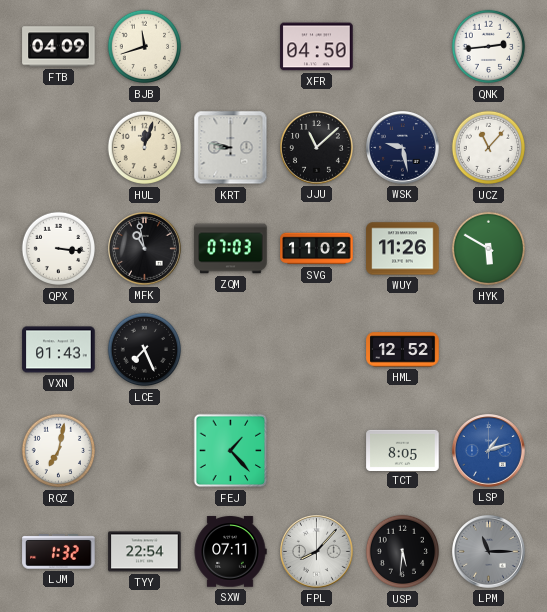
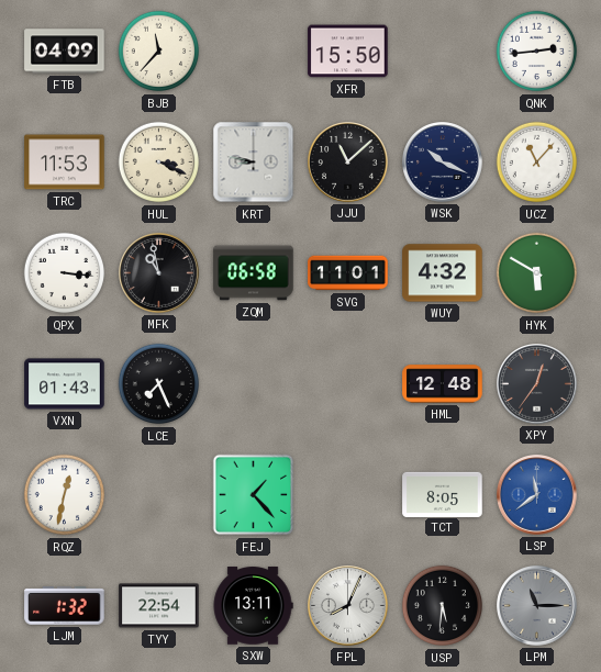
BJB: 11:42 -> 11:37
XFR: 04:50 -> 15:50
TRC: none -> 11:53
HUL: 12:03 -> 3:19
WSK: 9:28 -> 10:19
ZQM: 07:03 -> 06:58
SVG: 11:02 -> 11:01
WUY: 11:26 -> 4:32
HML: 12:52 -> 12:48
XPY: none -> 12:36
RQZ: 7:02 -> 12:32
LSP: 1:12 -> 11:39
SXW: 07:11 -> 13:11
FPL: 8:07 -> 8:04
